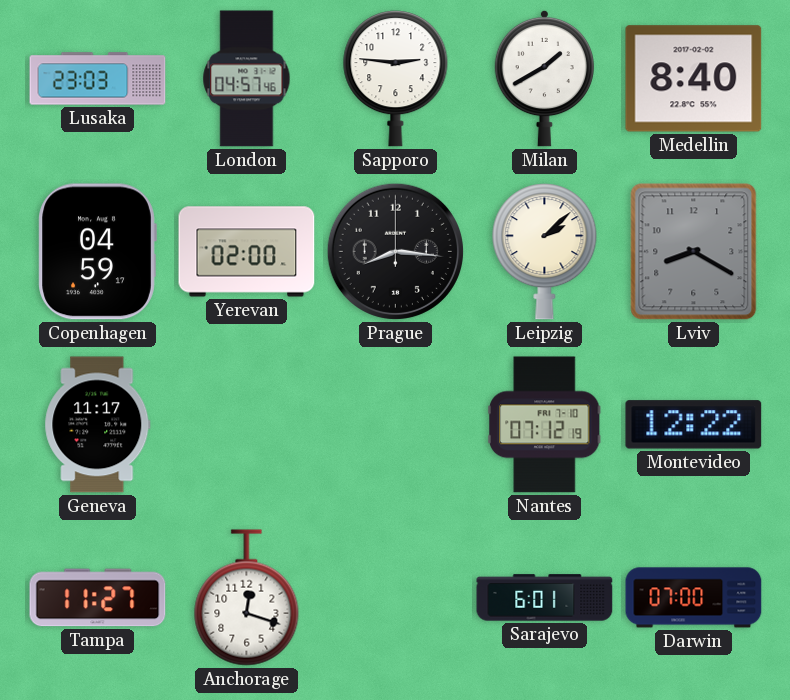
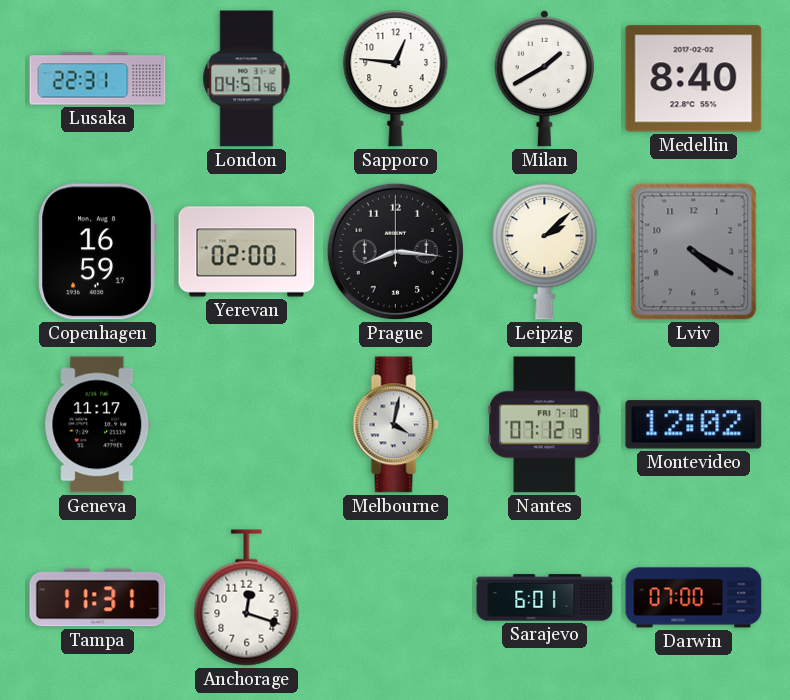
Lusaka: 23:03 -> 22:31
Sapporo: 2:46 -> 12:46
Copenhagen: 04:59 -> 16:59
Lviv: 8:20 -> 4:20
Melbourne: none -> 4:02
Montevideo: 12:22 -> 12:02
Tampa: 11:27 -> 11:31
